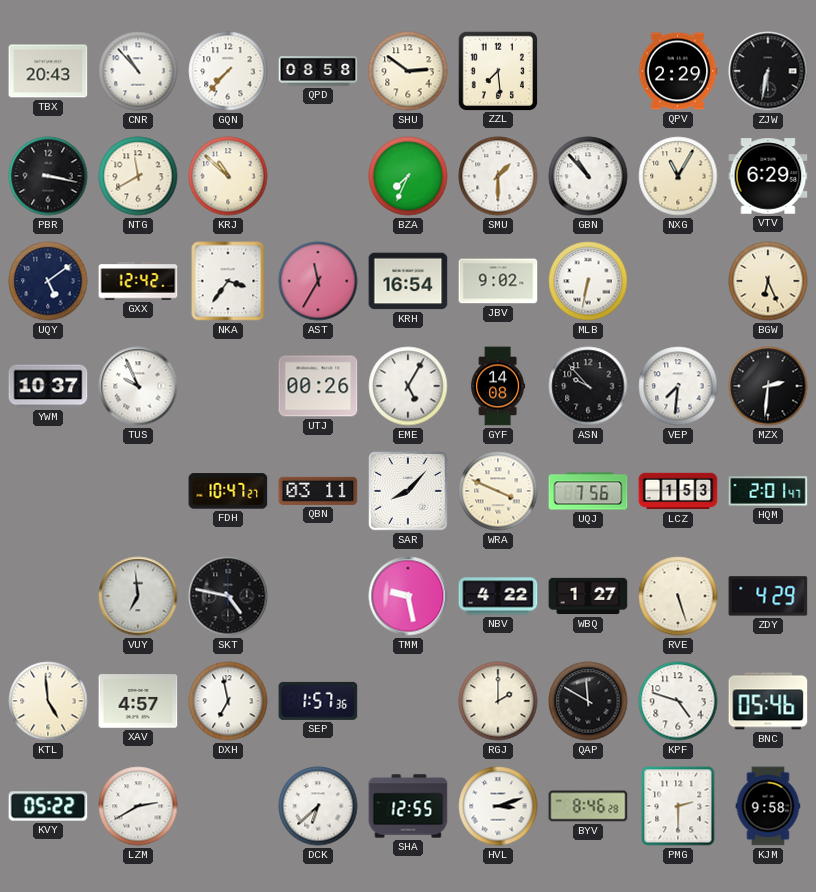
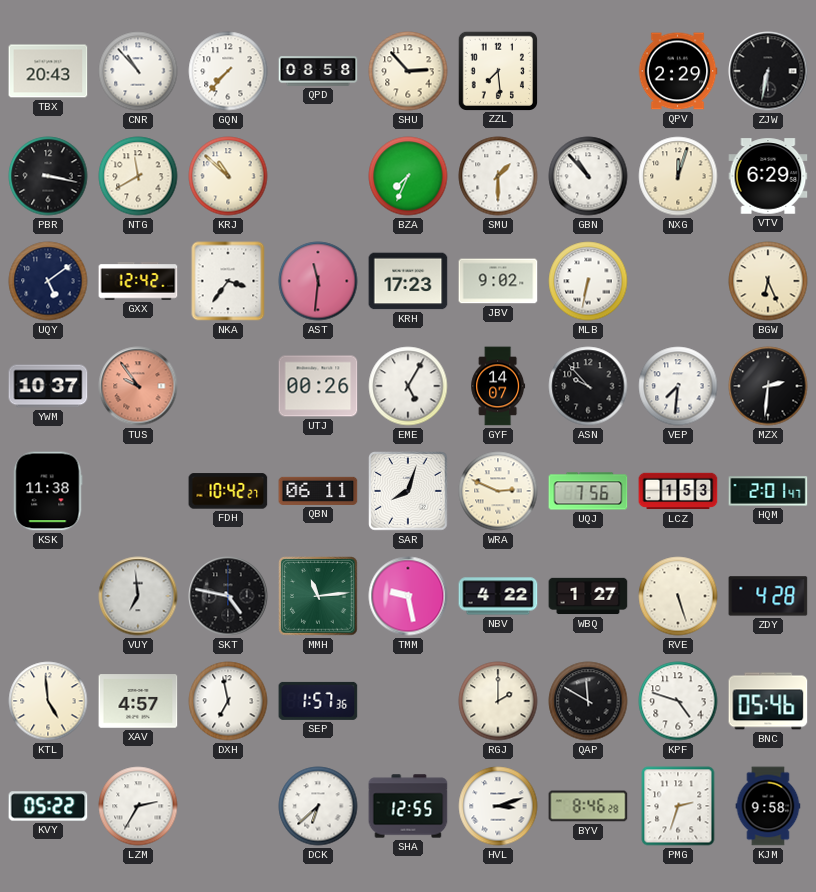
SHU: 2:51 -> 2:53
NXG: 11:05 -> 12:03
AST: 11:35 -> 11:31
KRH: 16:54 -> 17:23
TUS: 9:56 -> 9:54
TUS dial: white -> salmon
GYF: 14:08 -> 14:07
KSK: none -> 11:38
FDH: 10:47 -> 10:42
QBN: 03:11 -> 06:11
SAR: 8:07 -> 8:03
WRA: 3:49 -> 2:49
MMH: none -> 11:14
ZDY: 4:29 -> 4:28
LZM: 2:40 -> 2:35
PMG: 2:30 -> 2:33
